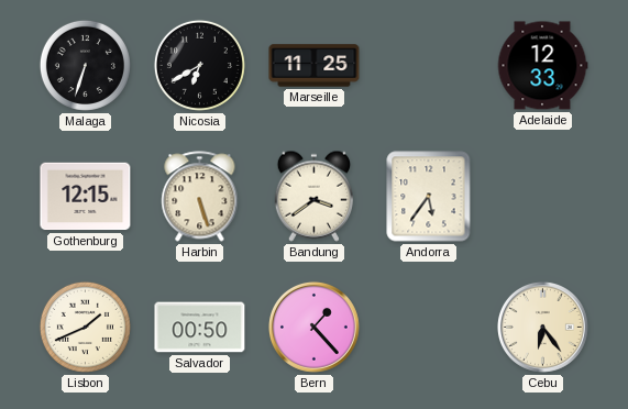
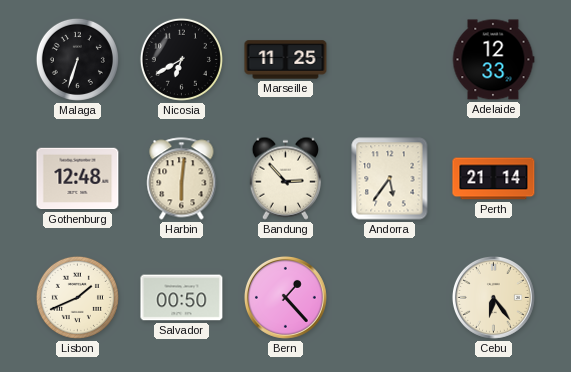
Gothenburg: 12:15 -> 12:48
Harbin: 5:27 -> 6:01
Bandung: 3:39 -> 2:53
Perth: none -> 21:14
